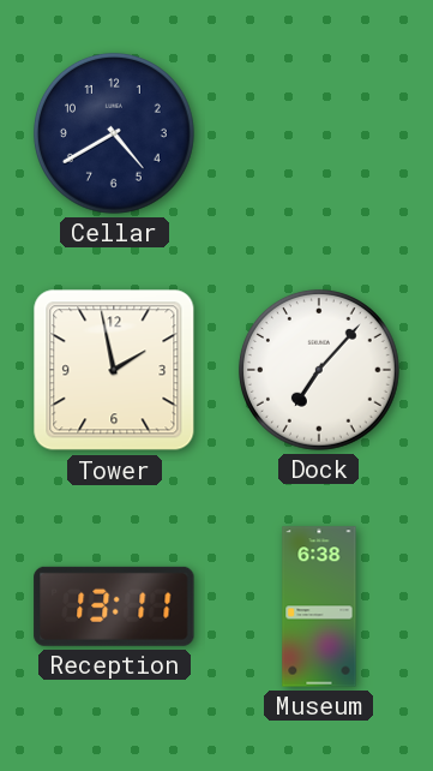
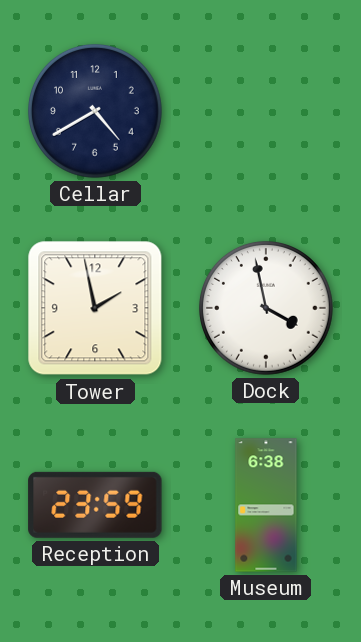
Dock: 7:07 -> 3:58
Reception: 13:11 -> 23:59
